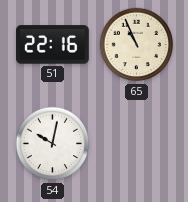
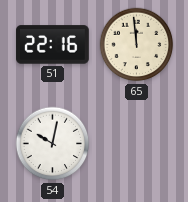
65: 10:56 -> 11:59
